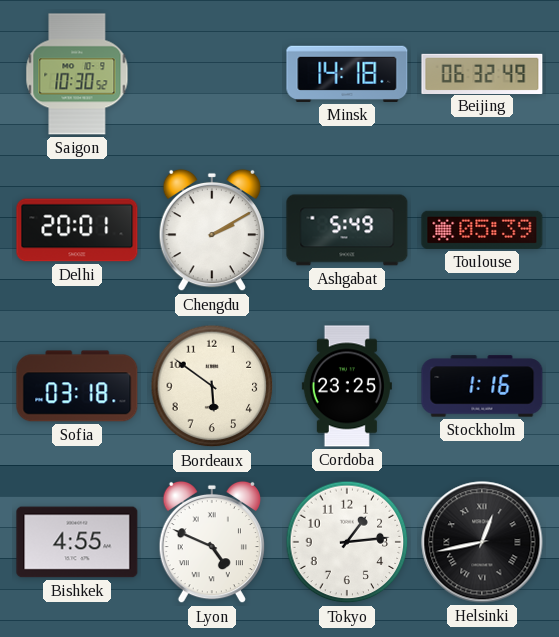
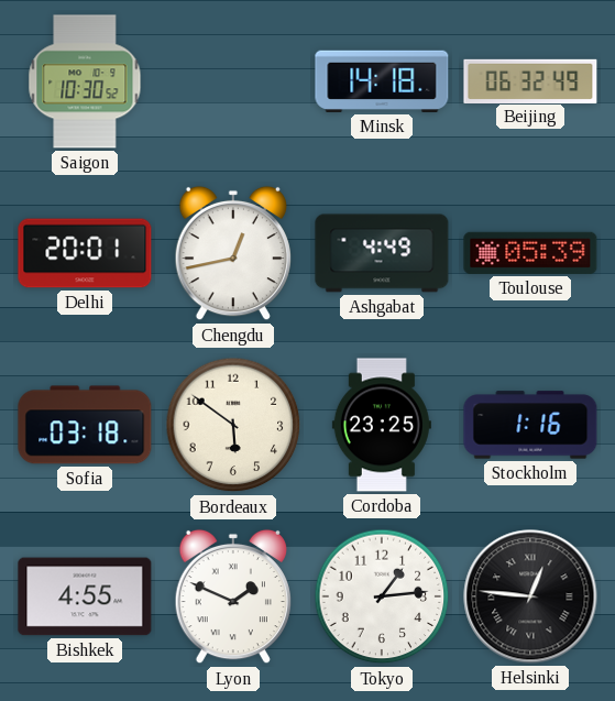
Chengdu: 2:10 -> 12:43
Ashgabat: 5:49 -> 4:49
Lyon: 4:49 -> 1:49
Helsinki: 12:43 -> 12:46
